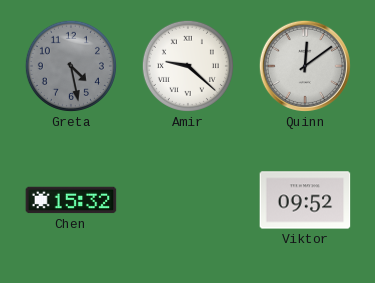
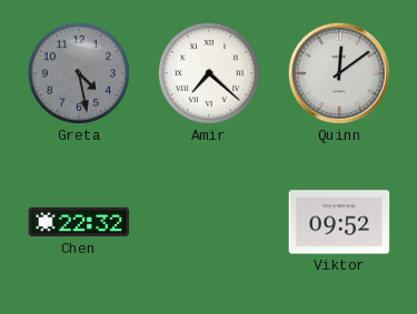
Amir: 9:22 -> 7:22
Chen: 15:32 -> 22:32
